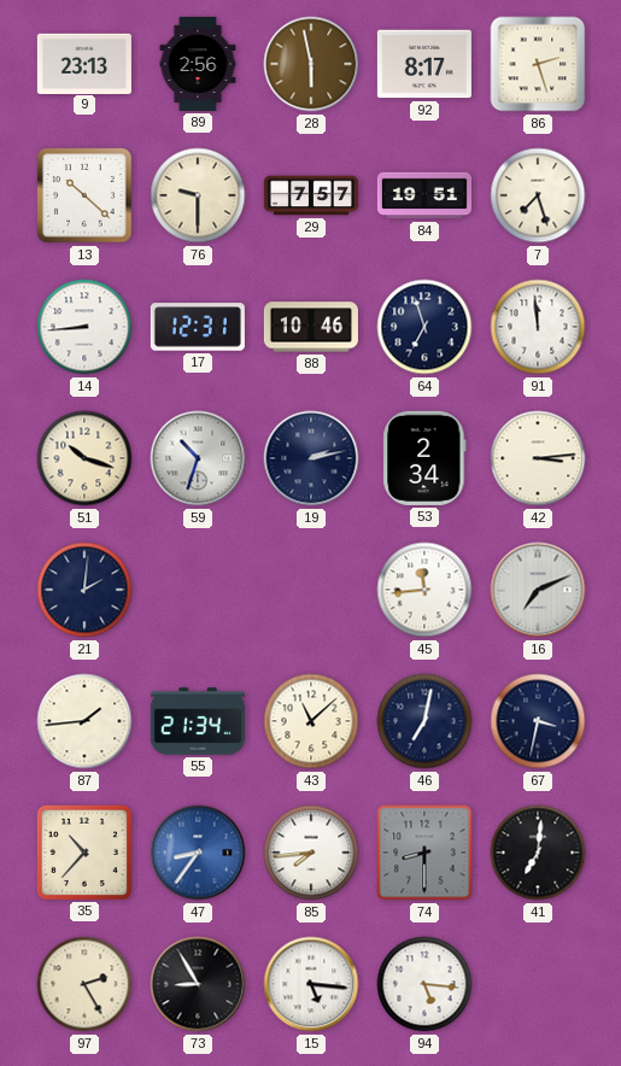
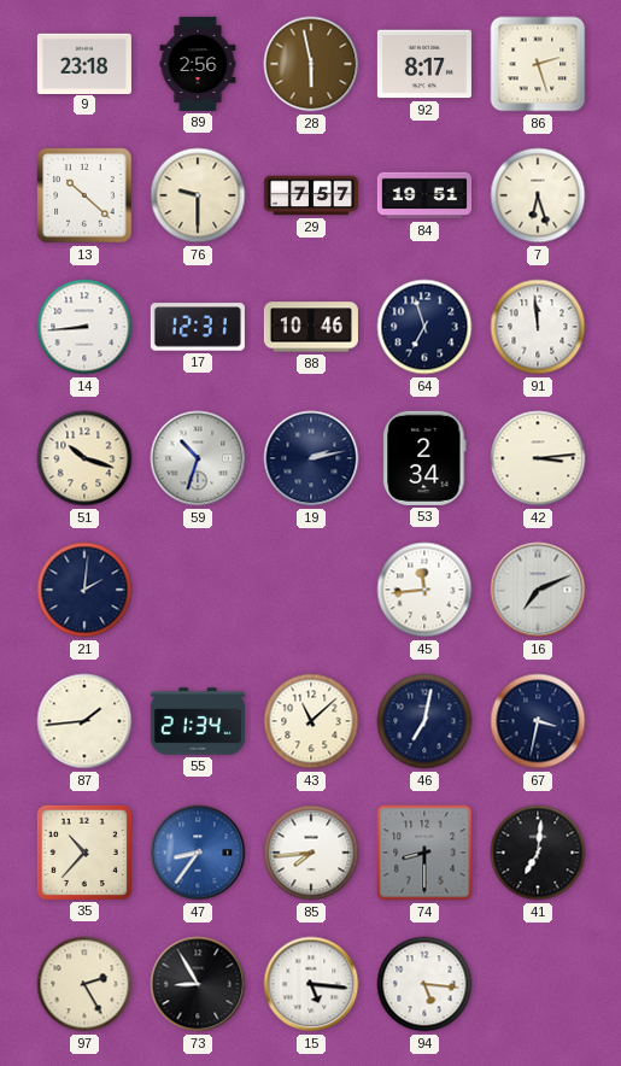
9: 23:13 -> 23:18
7: 7:27 -> 6:27
